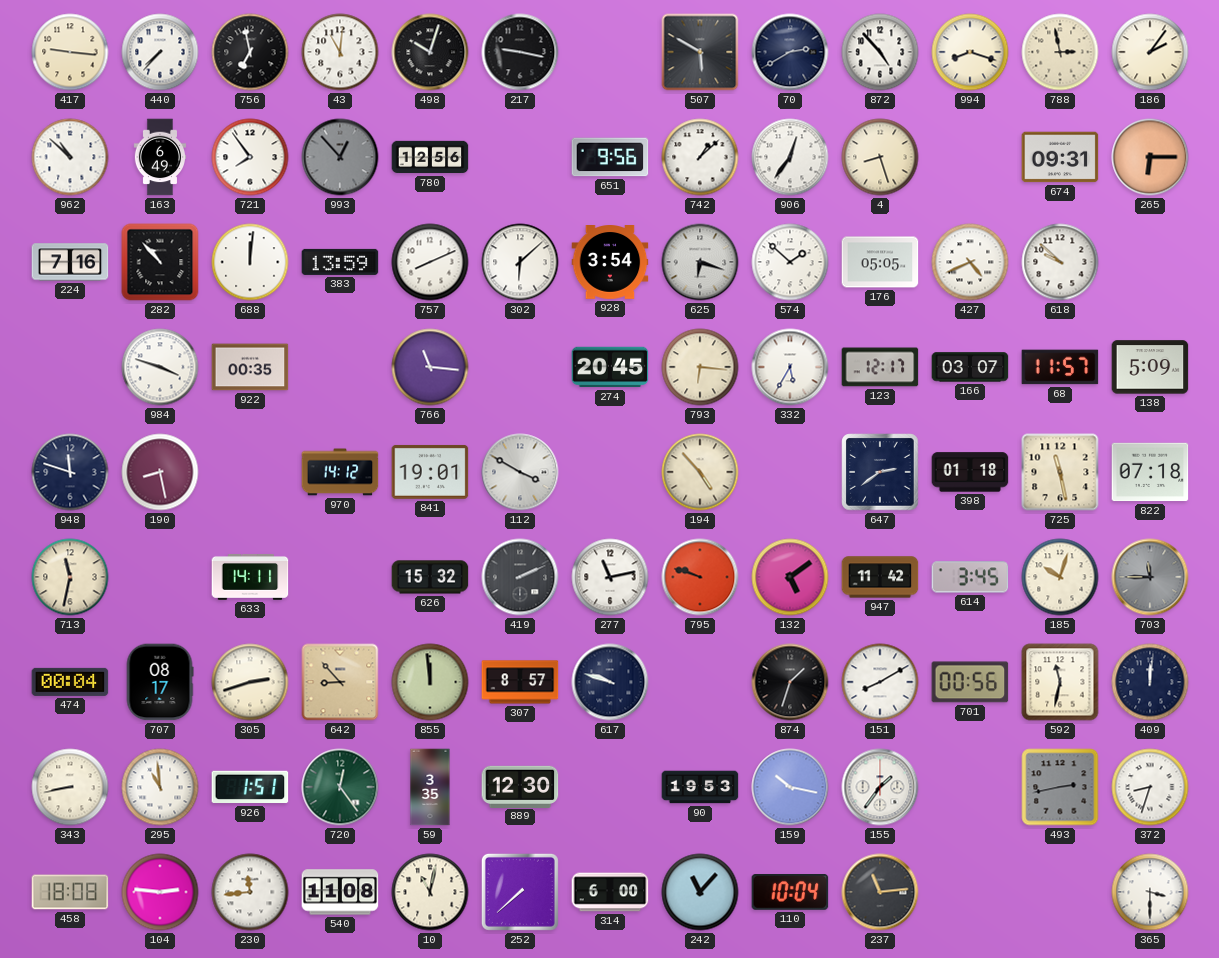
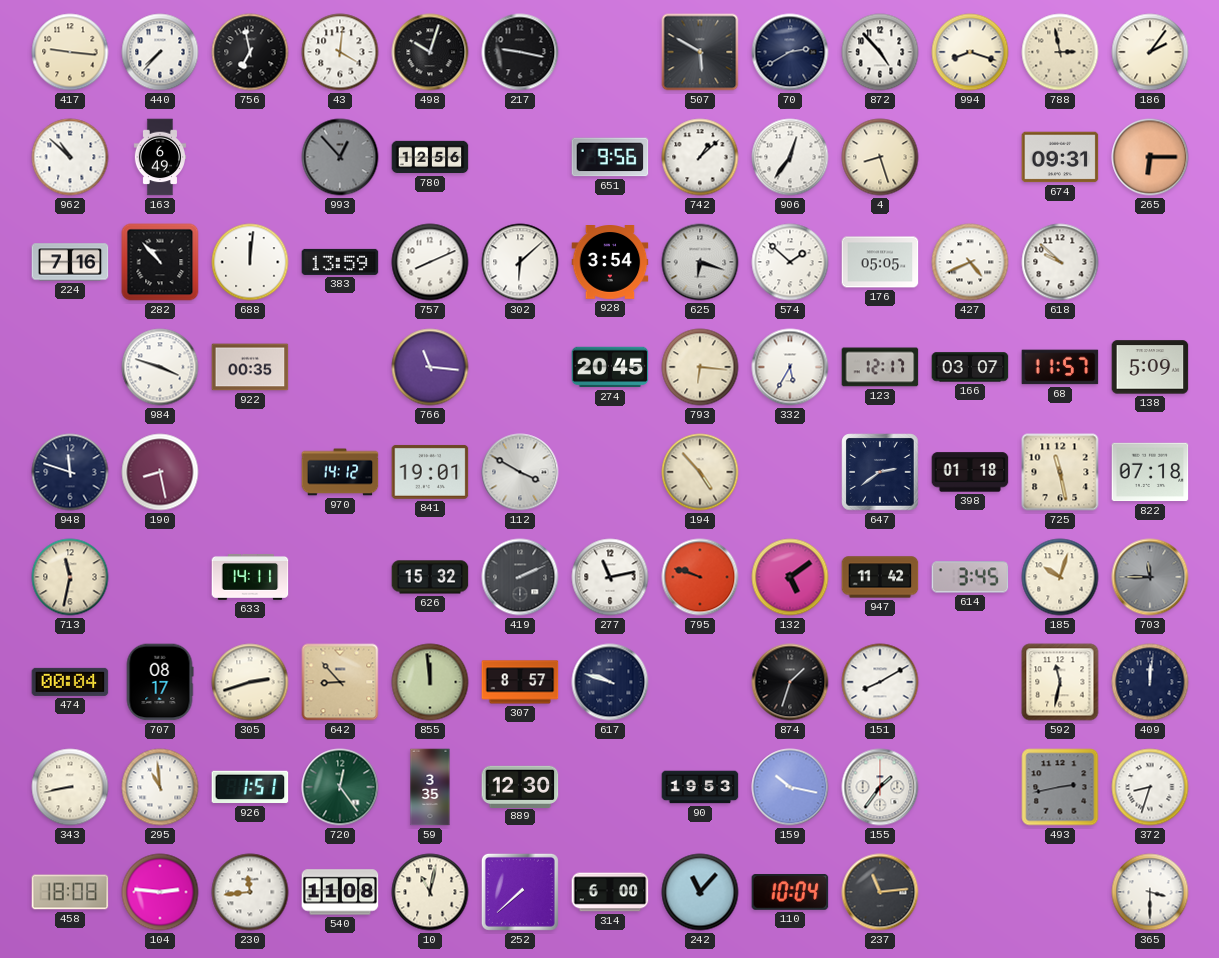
43: 11:01 -> 4:01
721: 7:54 -> none
701: 00:56 -> none
